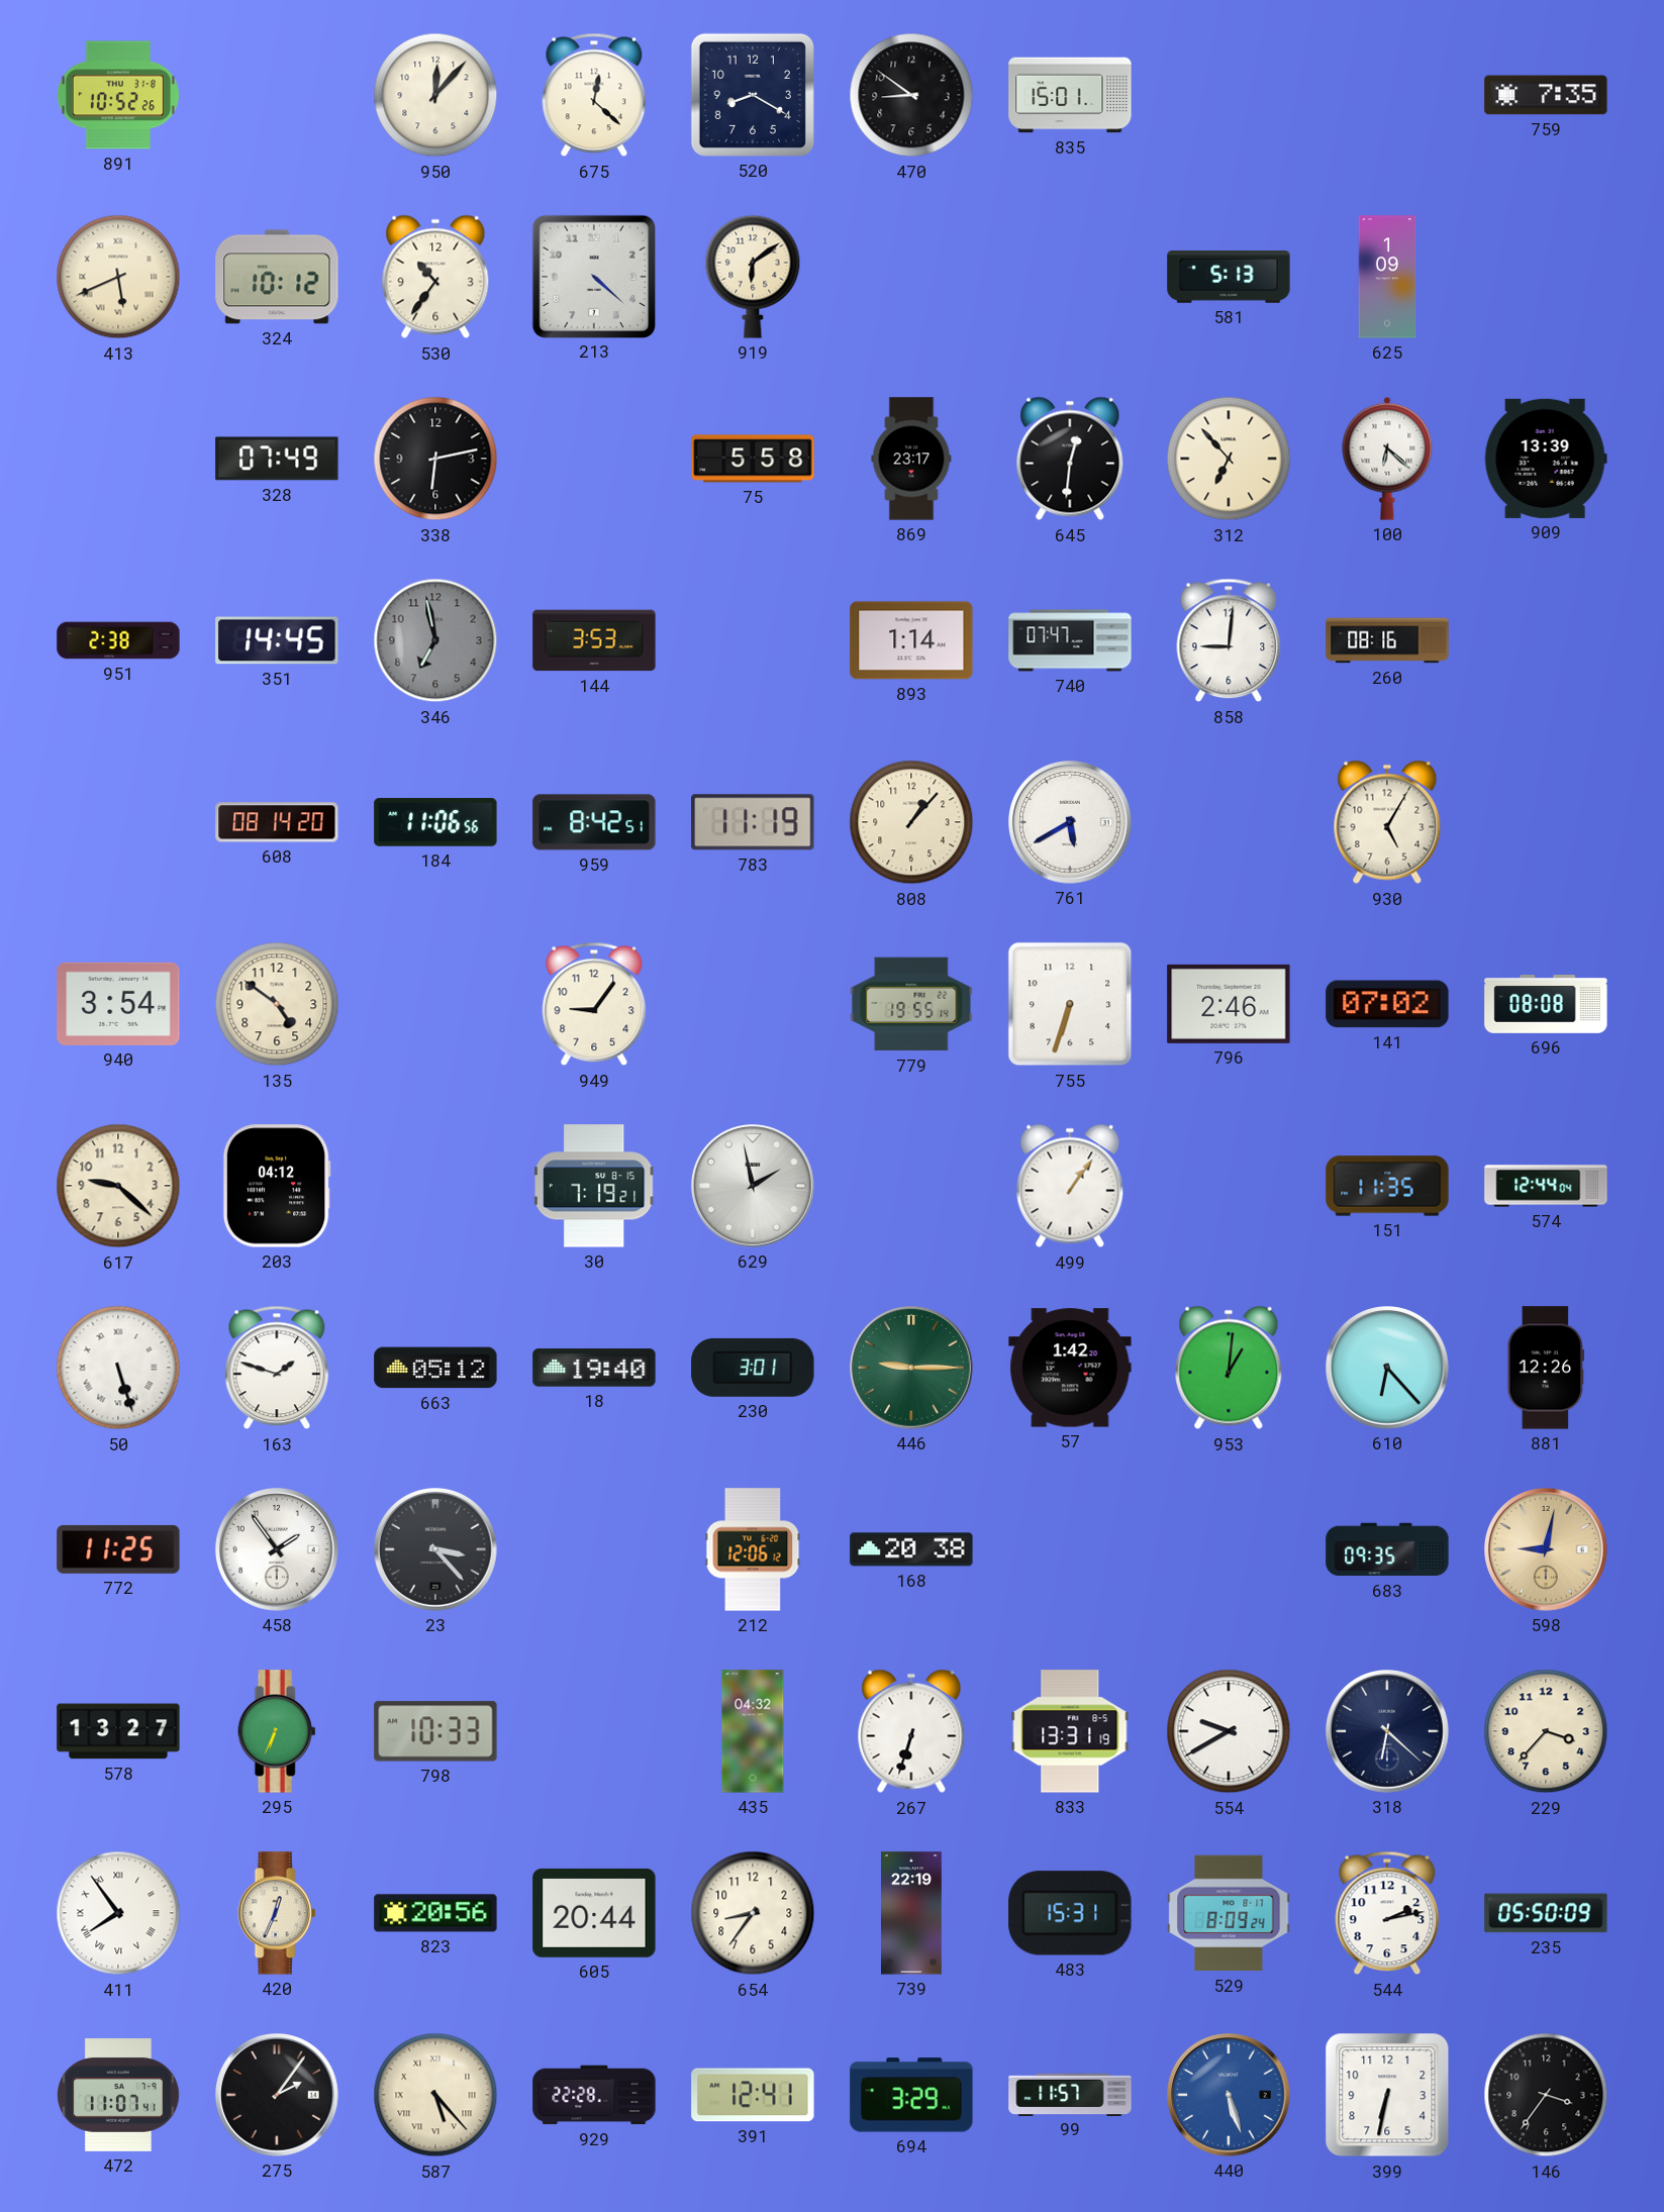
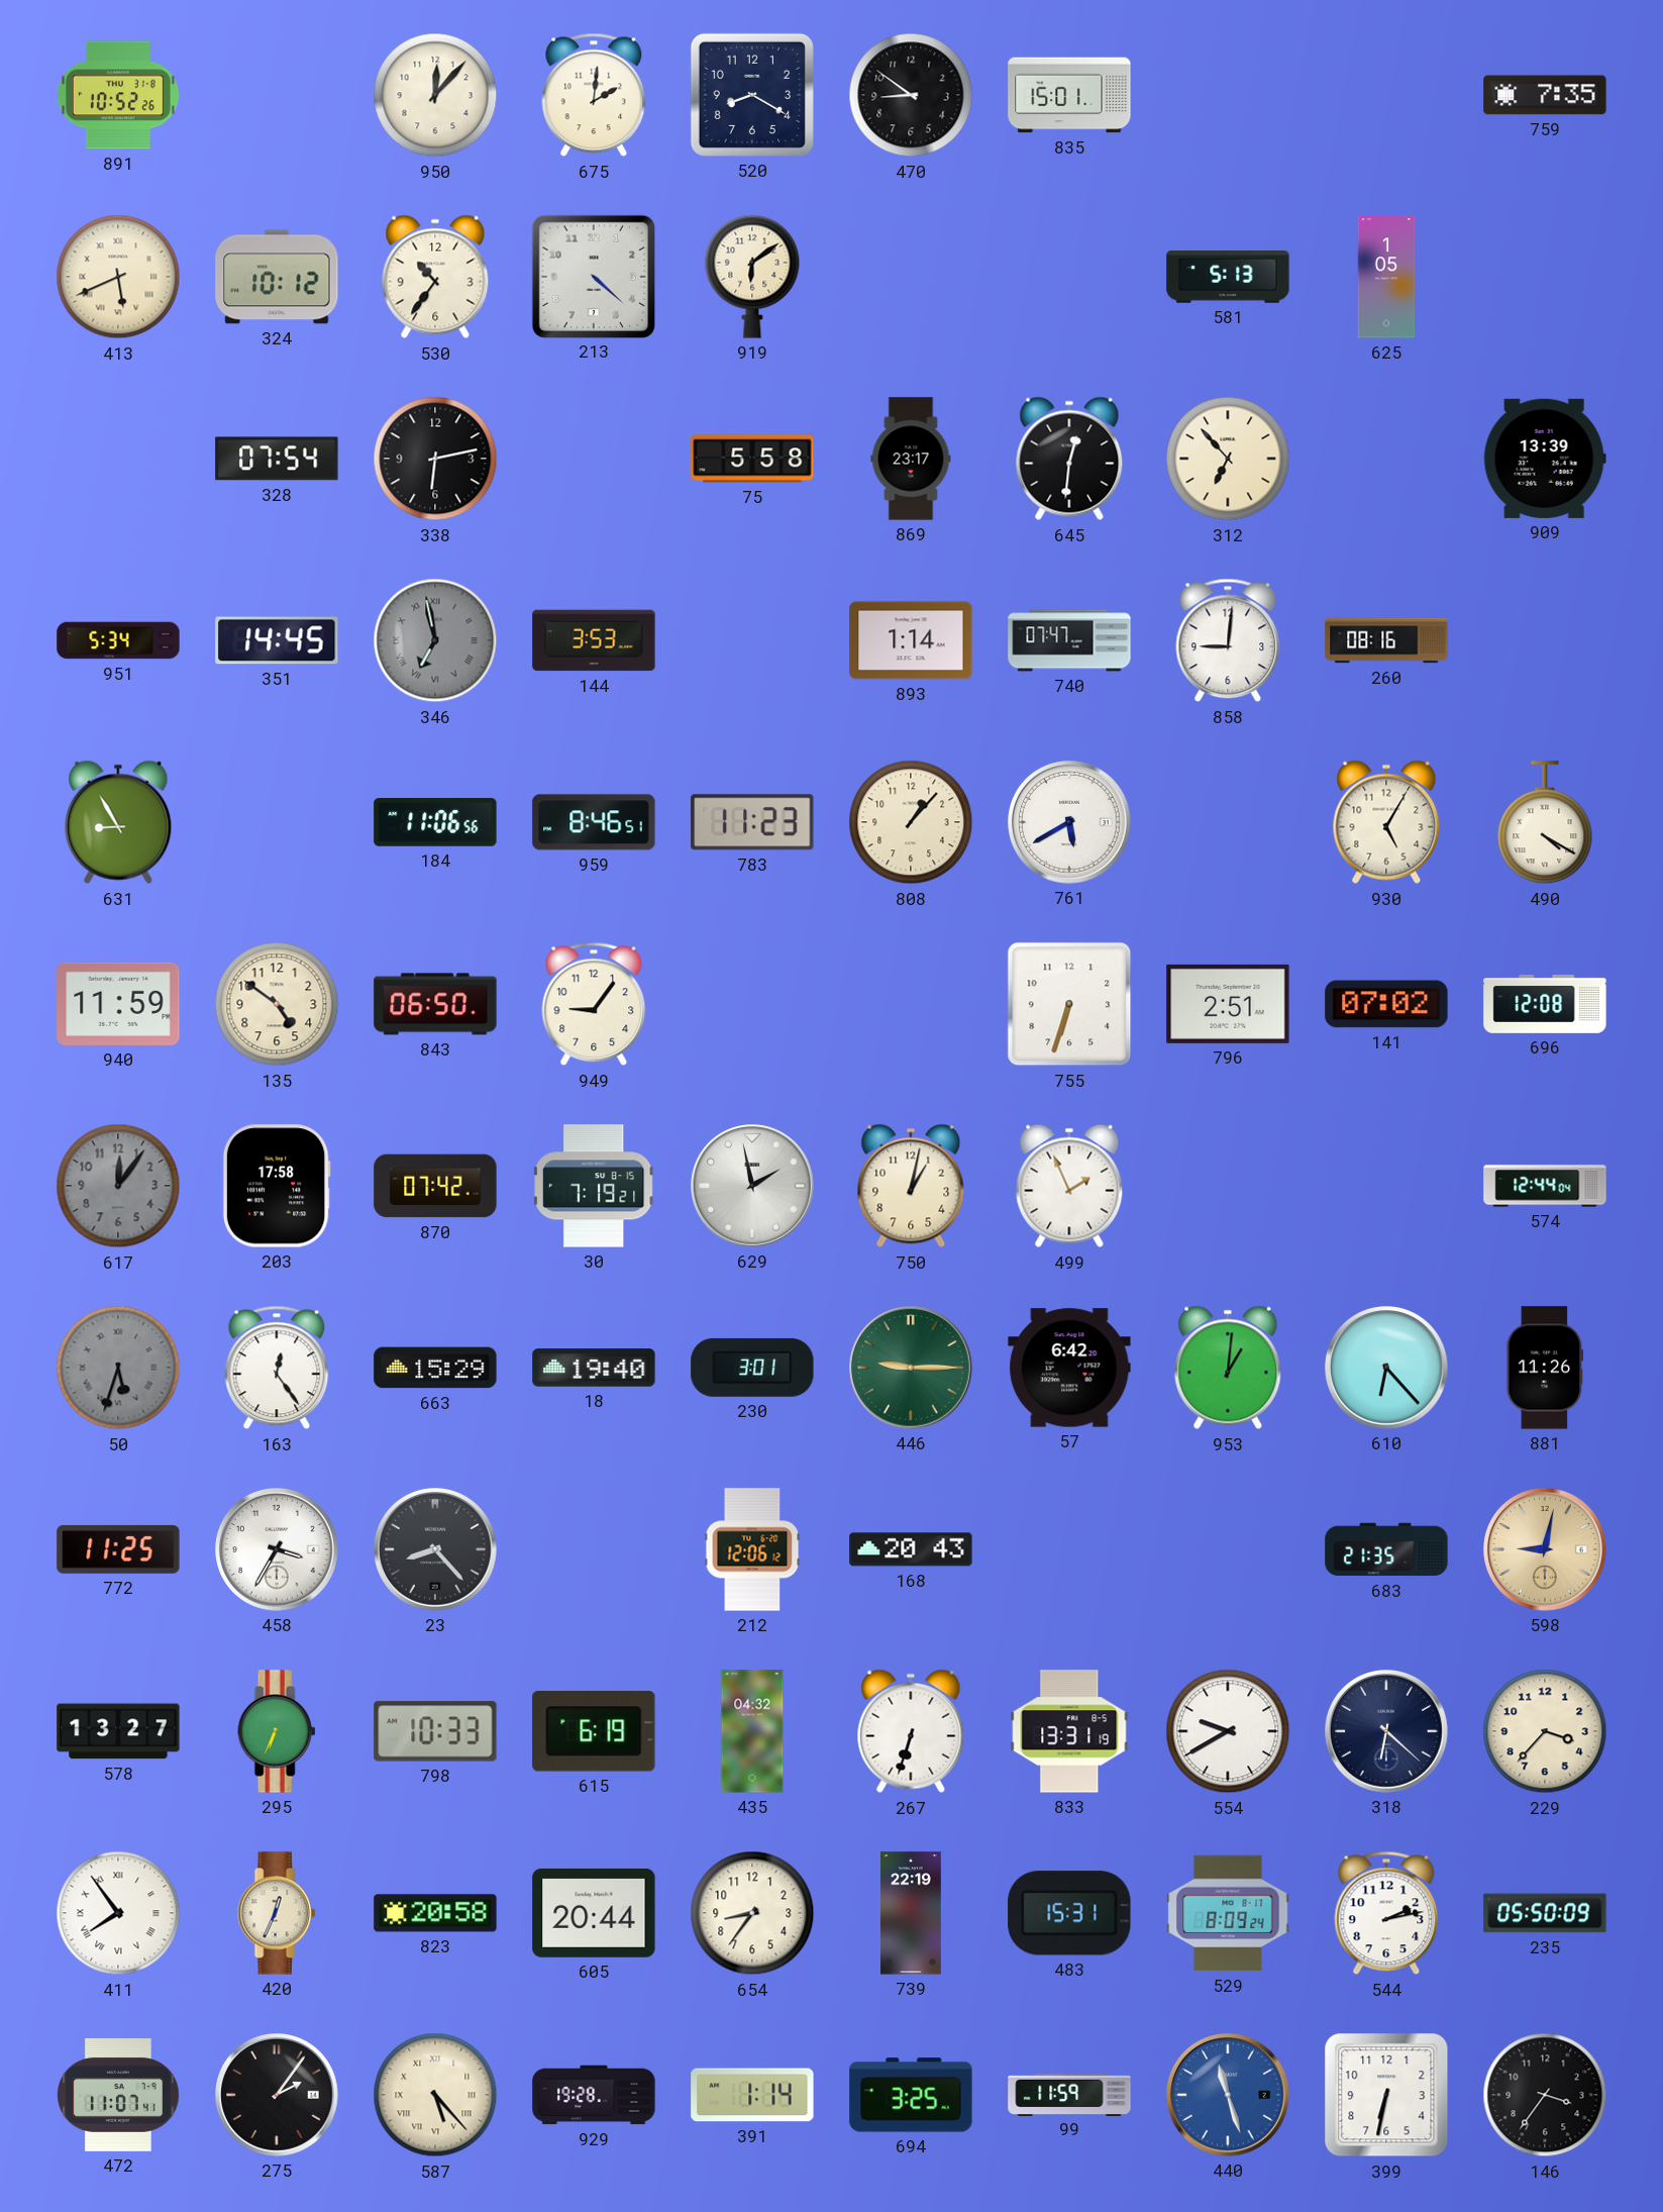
675: 12:22 -> 2:01
625: 1:09 -> 1:05
328: 07:49 -> 07:54
100: 6:22 -> none
951: 2:38 -> 5:34
346 numerals: Arabic -> Roman
631: none -> 8:55
608: 08:14 -> none
959: 8:42 -> 8:46
783: 11:19 -> 11:23
490: none -> 4:20
940: 3:54 -> 11:59
843: none -> 06:50
779: 19:55 -> none
796: 2:46 -> 2:51
696: 08:08 -> 12:08
617: 9:22 -> 12:06
617 dial: cream -> grey
203: 04:12 -> 17:58
870: none -> 07:42
750: none -> 1:02
499: 1:06 -> 1:56
151: 11:35 -> none
50: 5:27 -> 5:33
50 dial: white -> grey
163: 1:48 -> 12:24
663: 05:12 -> 15:29
57: 1:42 -> 6:42
881: 12:26 -> 11:26
458: 1:54 -> 3:35
23: 3:23 -> 8:23
168: 20:38 -> 20:43
683: 09:35 -> 21:35
615: none -> 6:19
823: 20:56 -> 20:58
929: 22:28 -> 19:28
391: 12:41 -> 1:14
694: 3:29 -> 3:25
99: 11:57 -> 11:59
440: 5:27 -> 11:27
